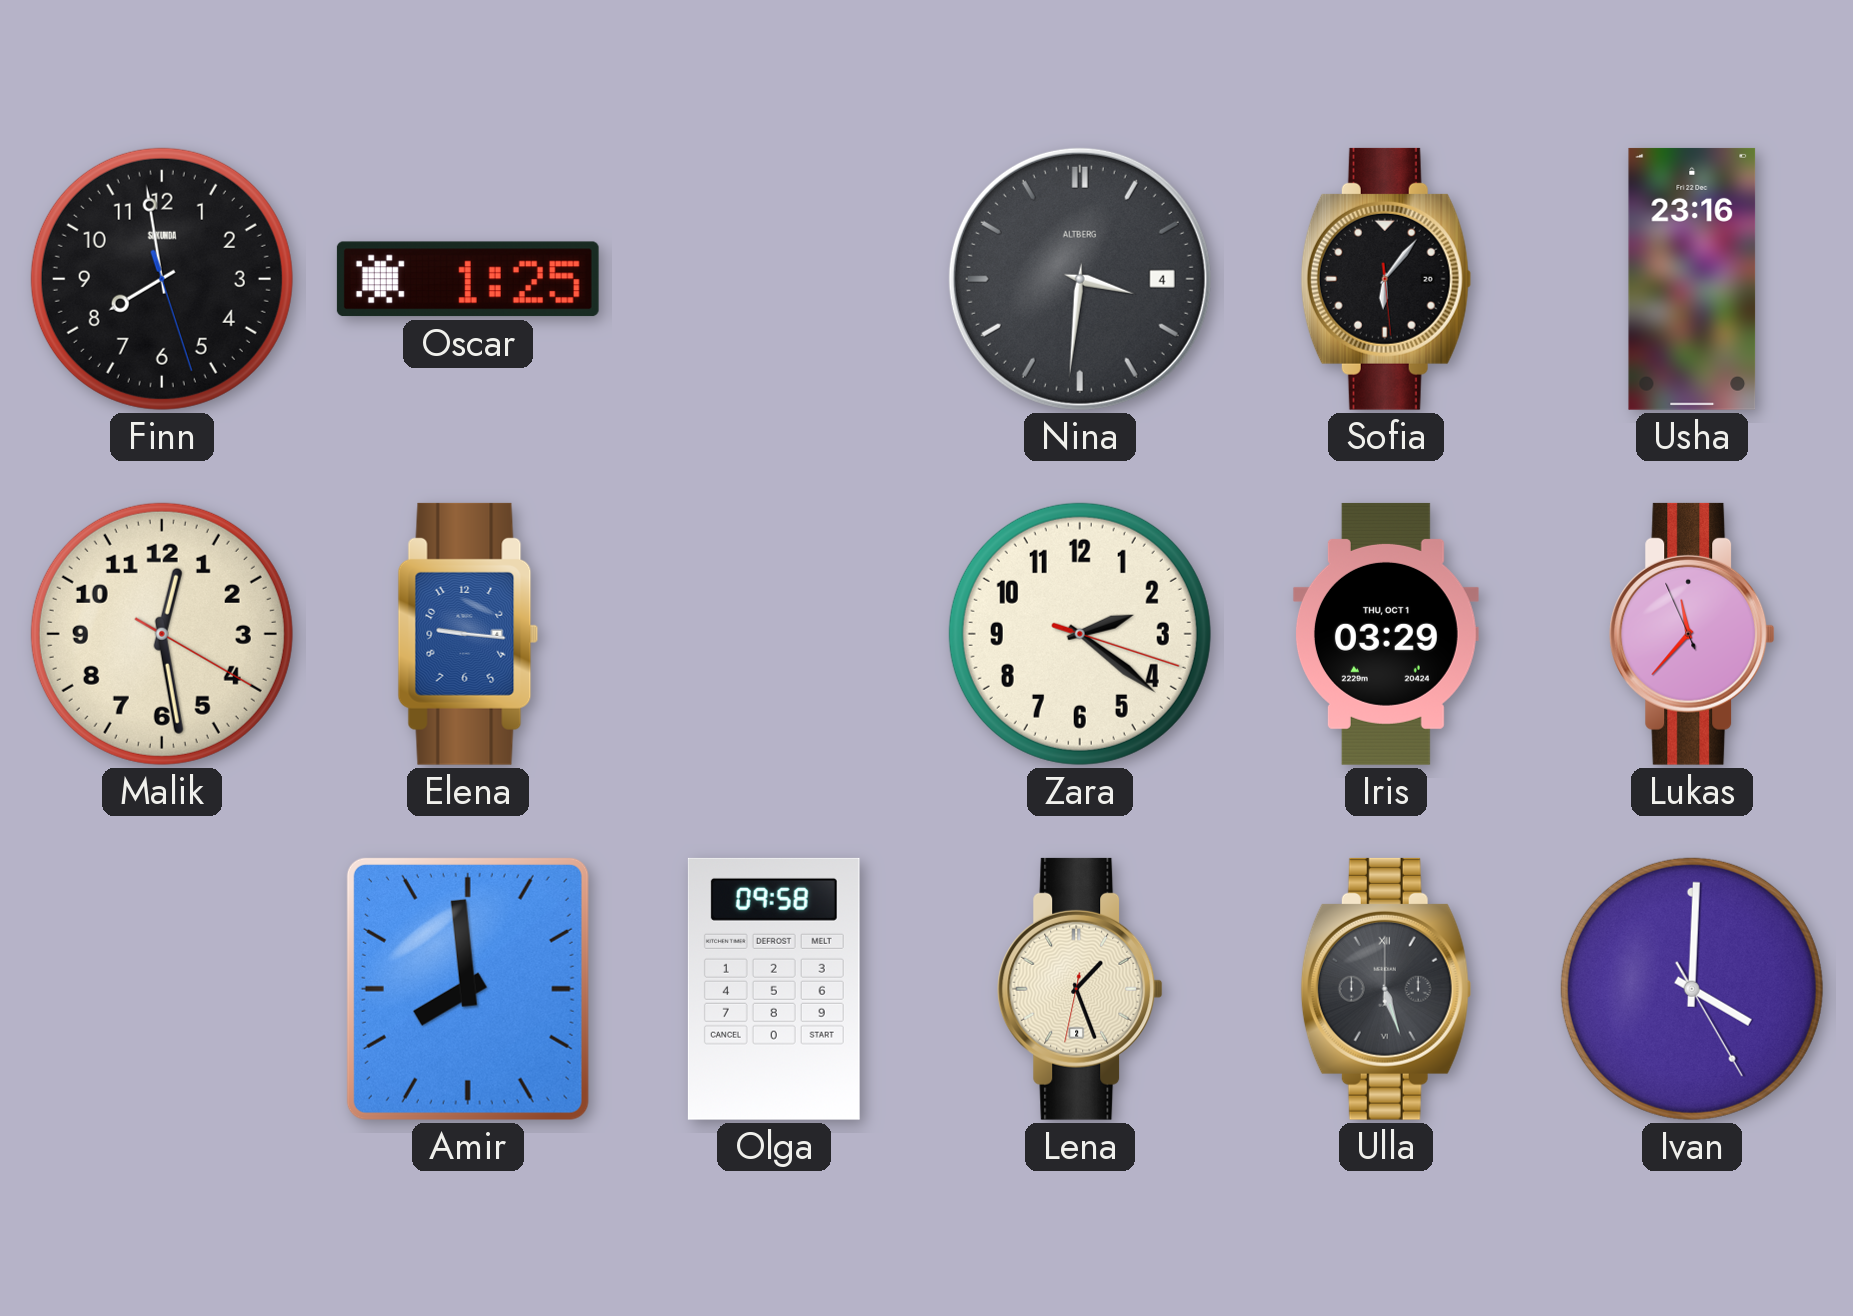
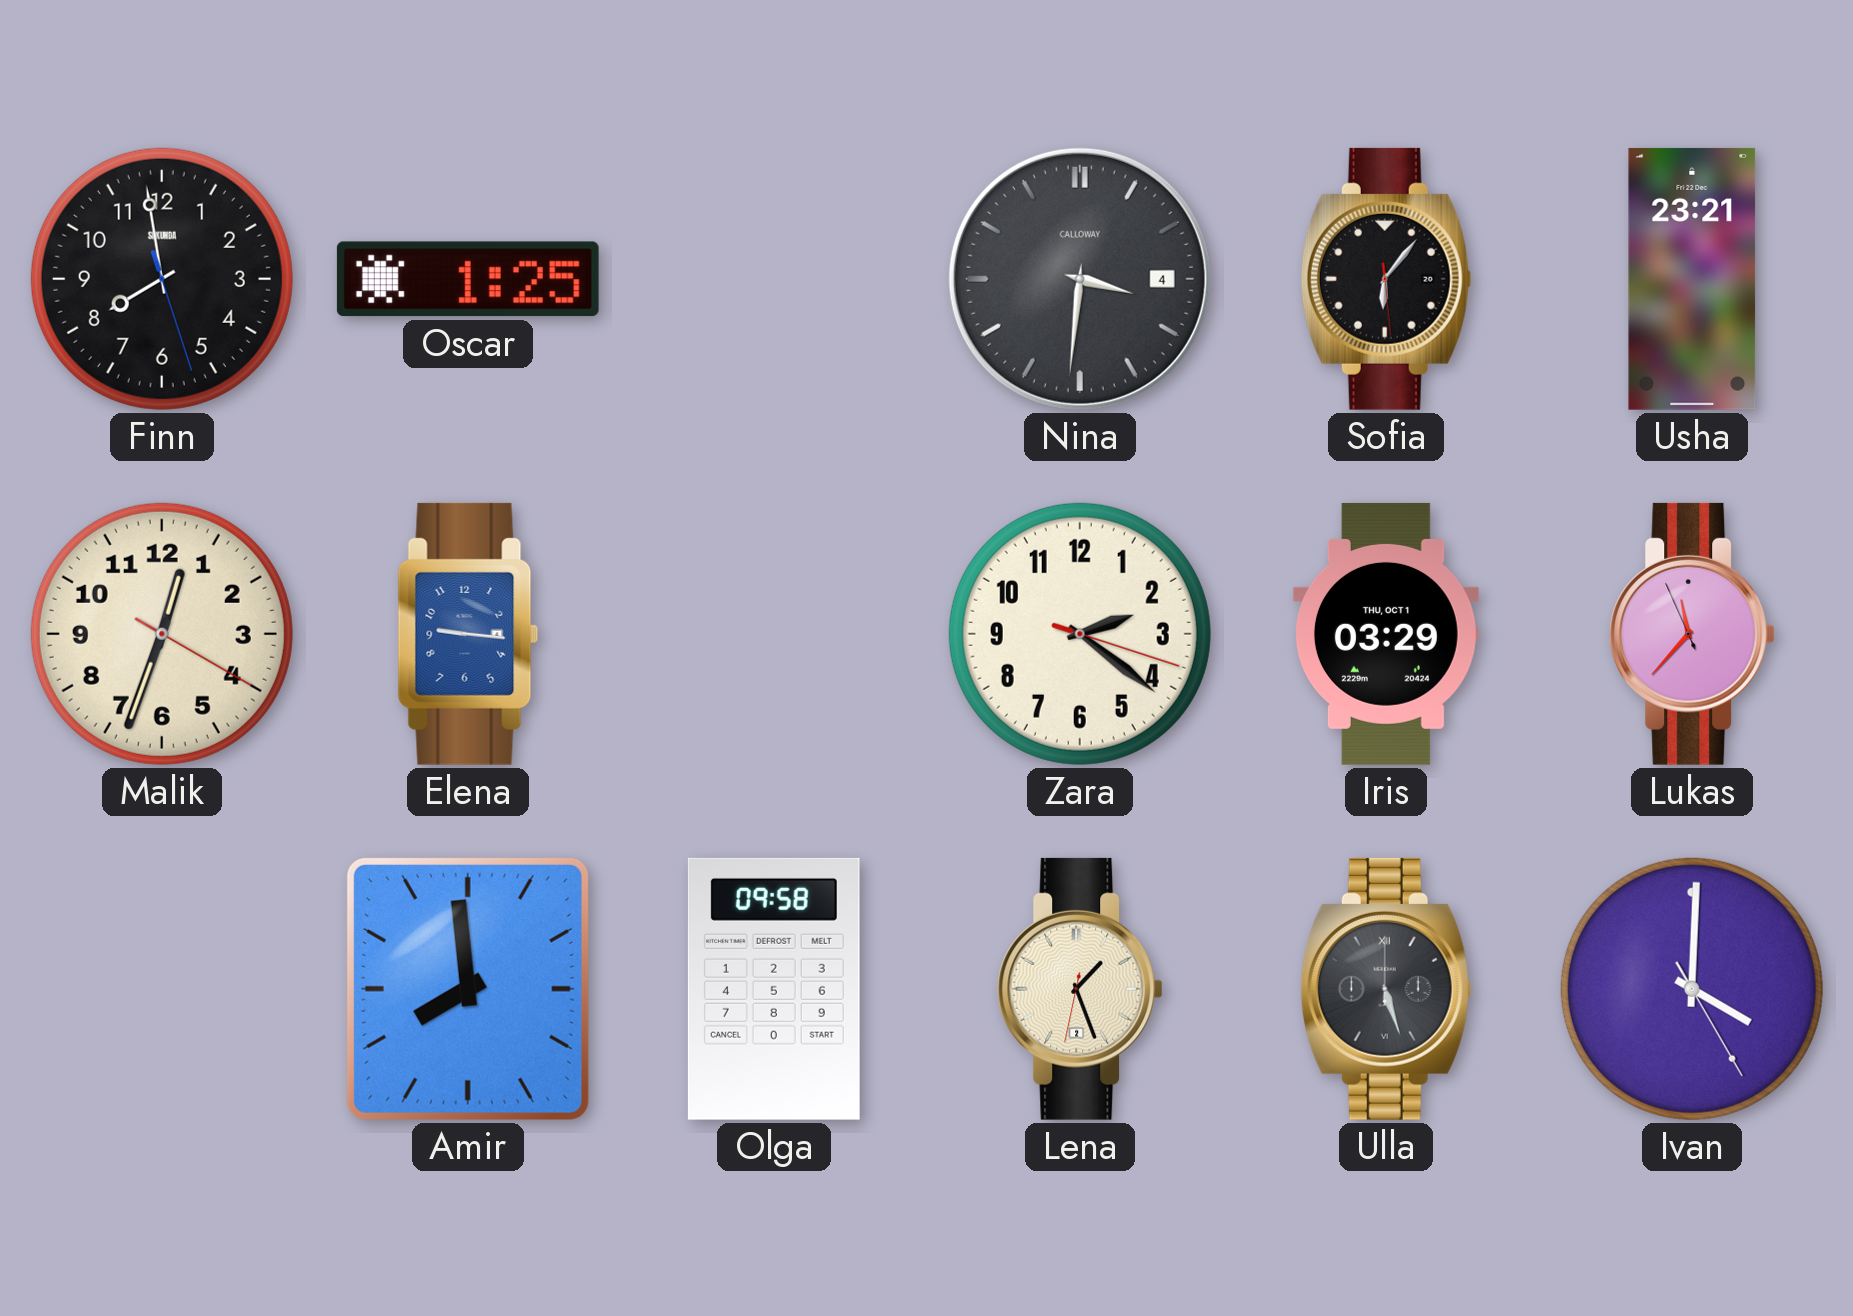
Nina brand: ALTBERG -> CALLOWAY
Usha: 23:16 -> 23:21
Malik: 12:28 -> 12:33
